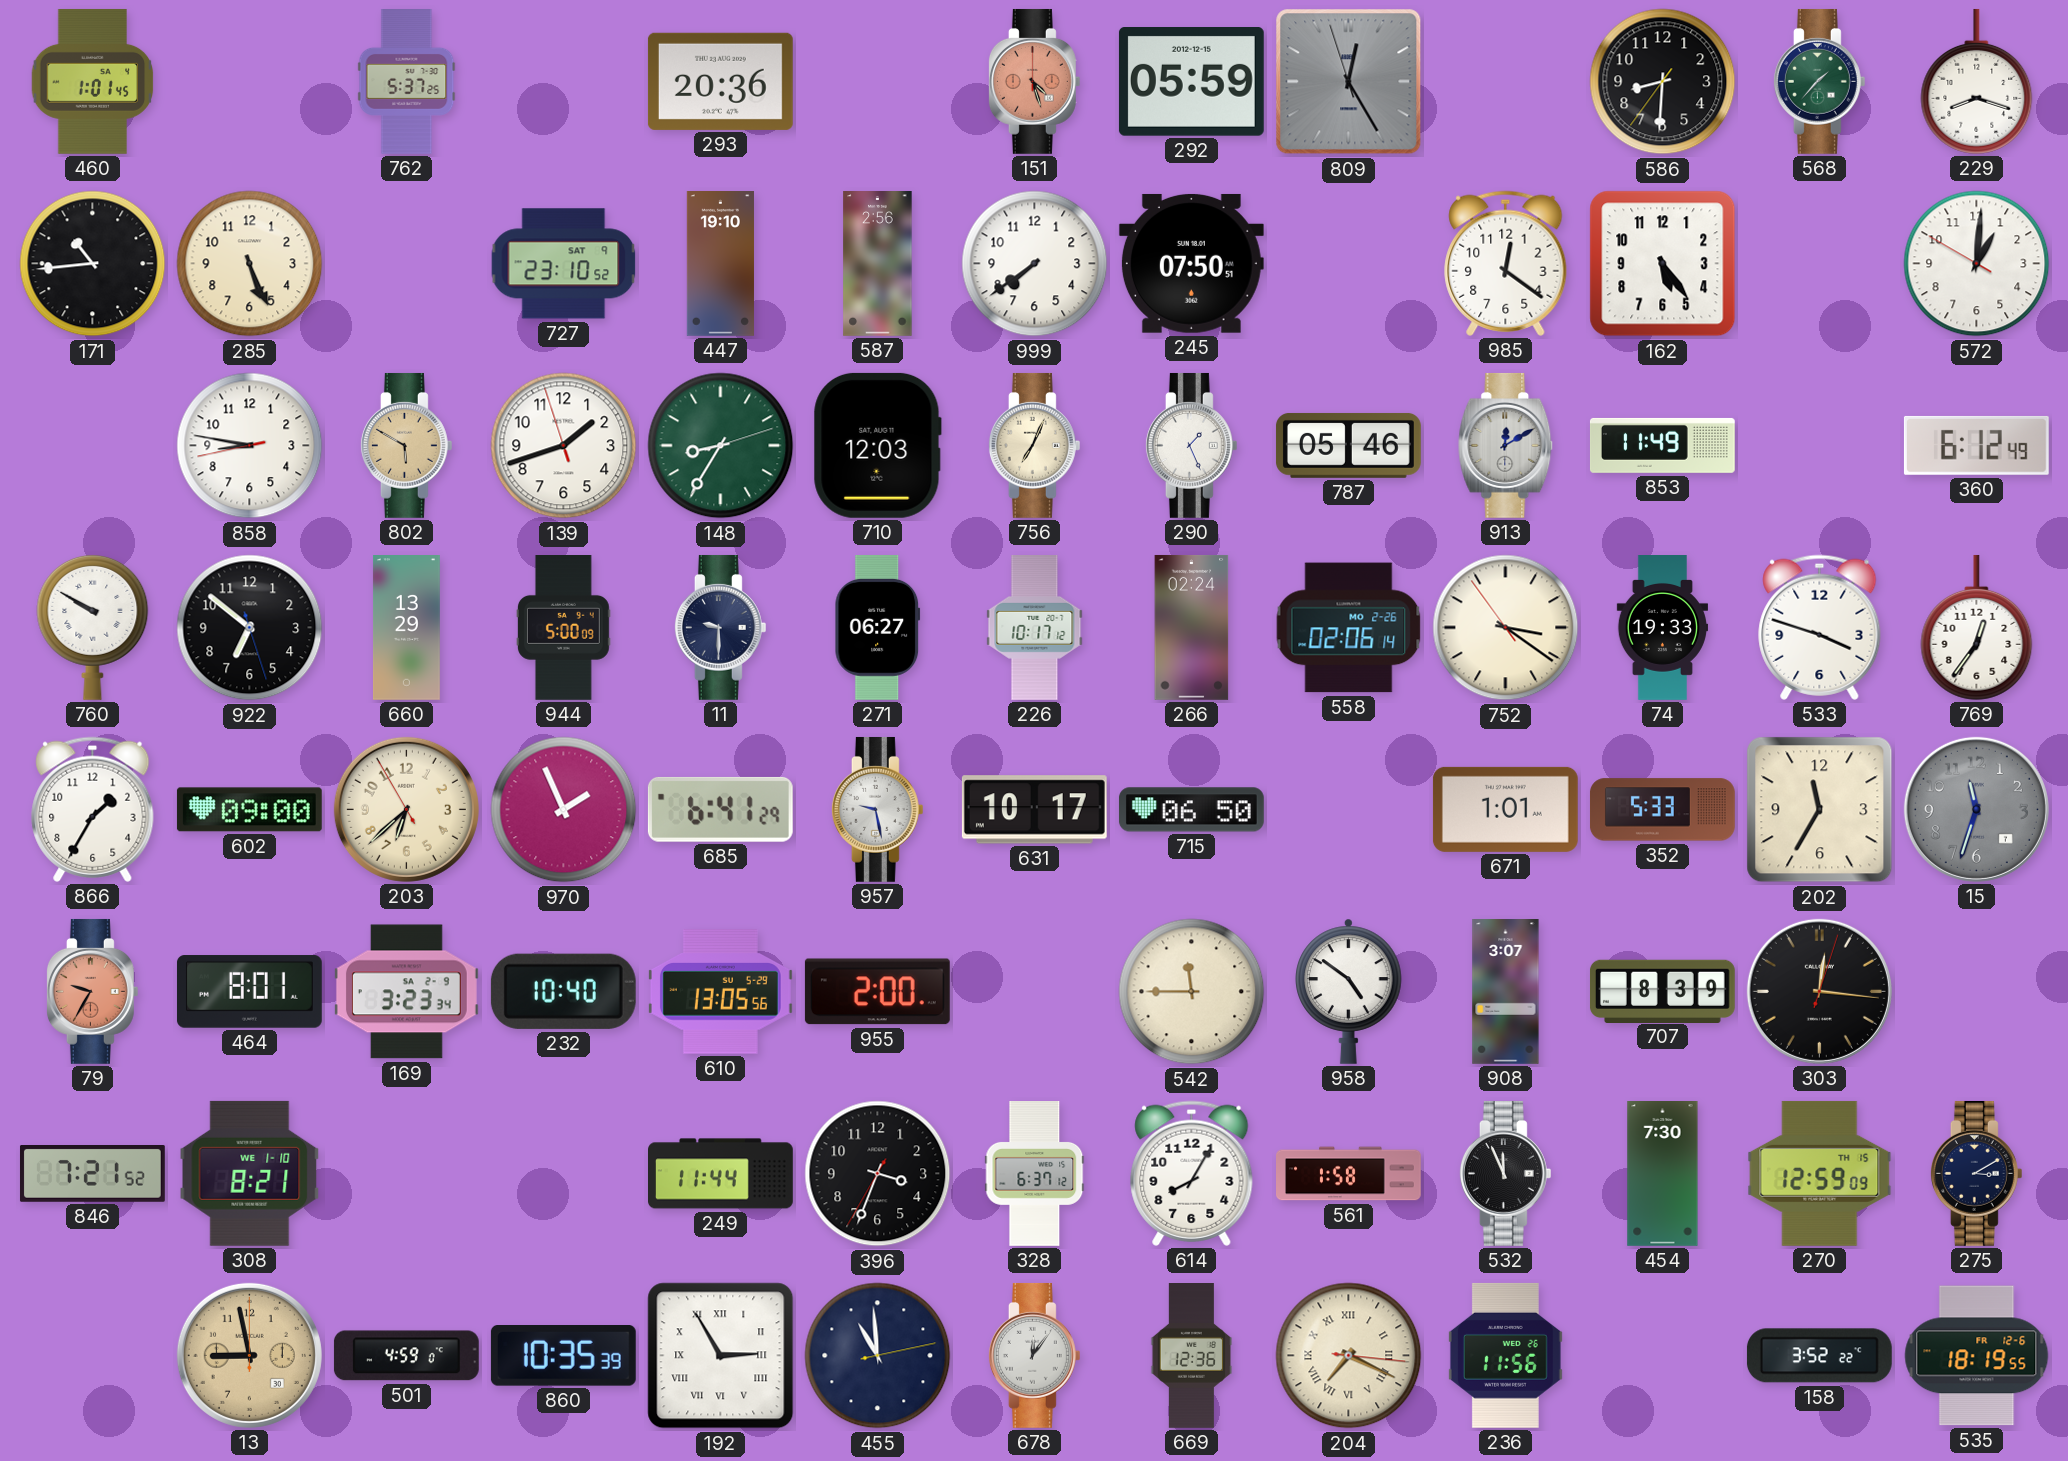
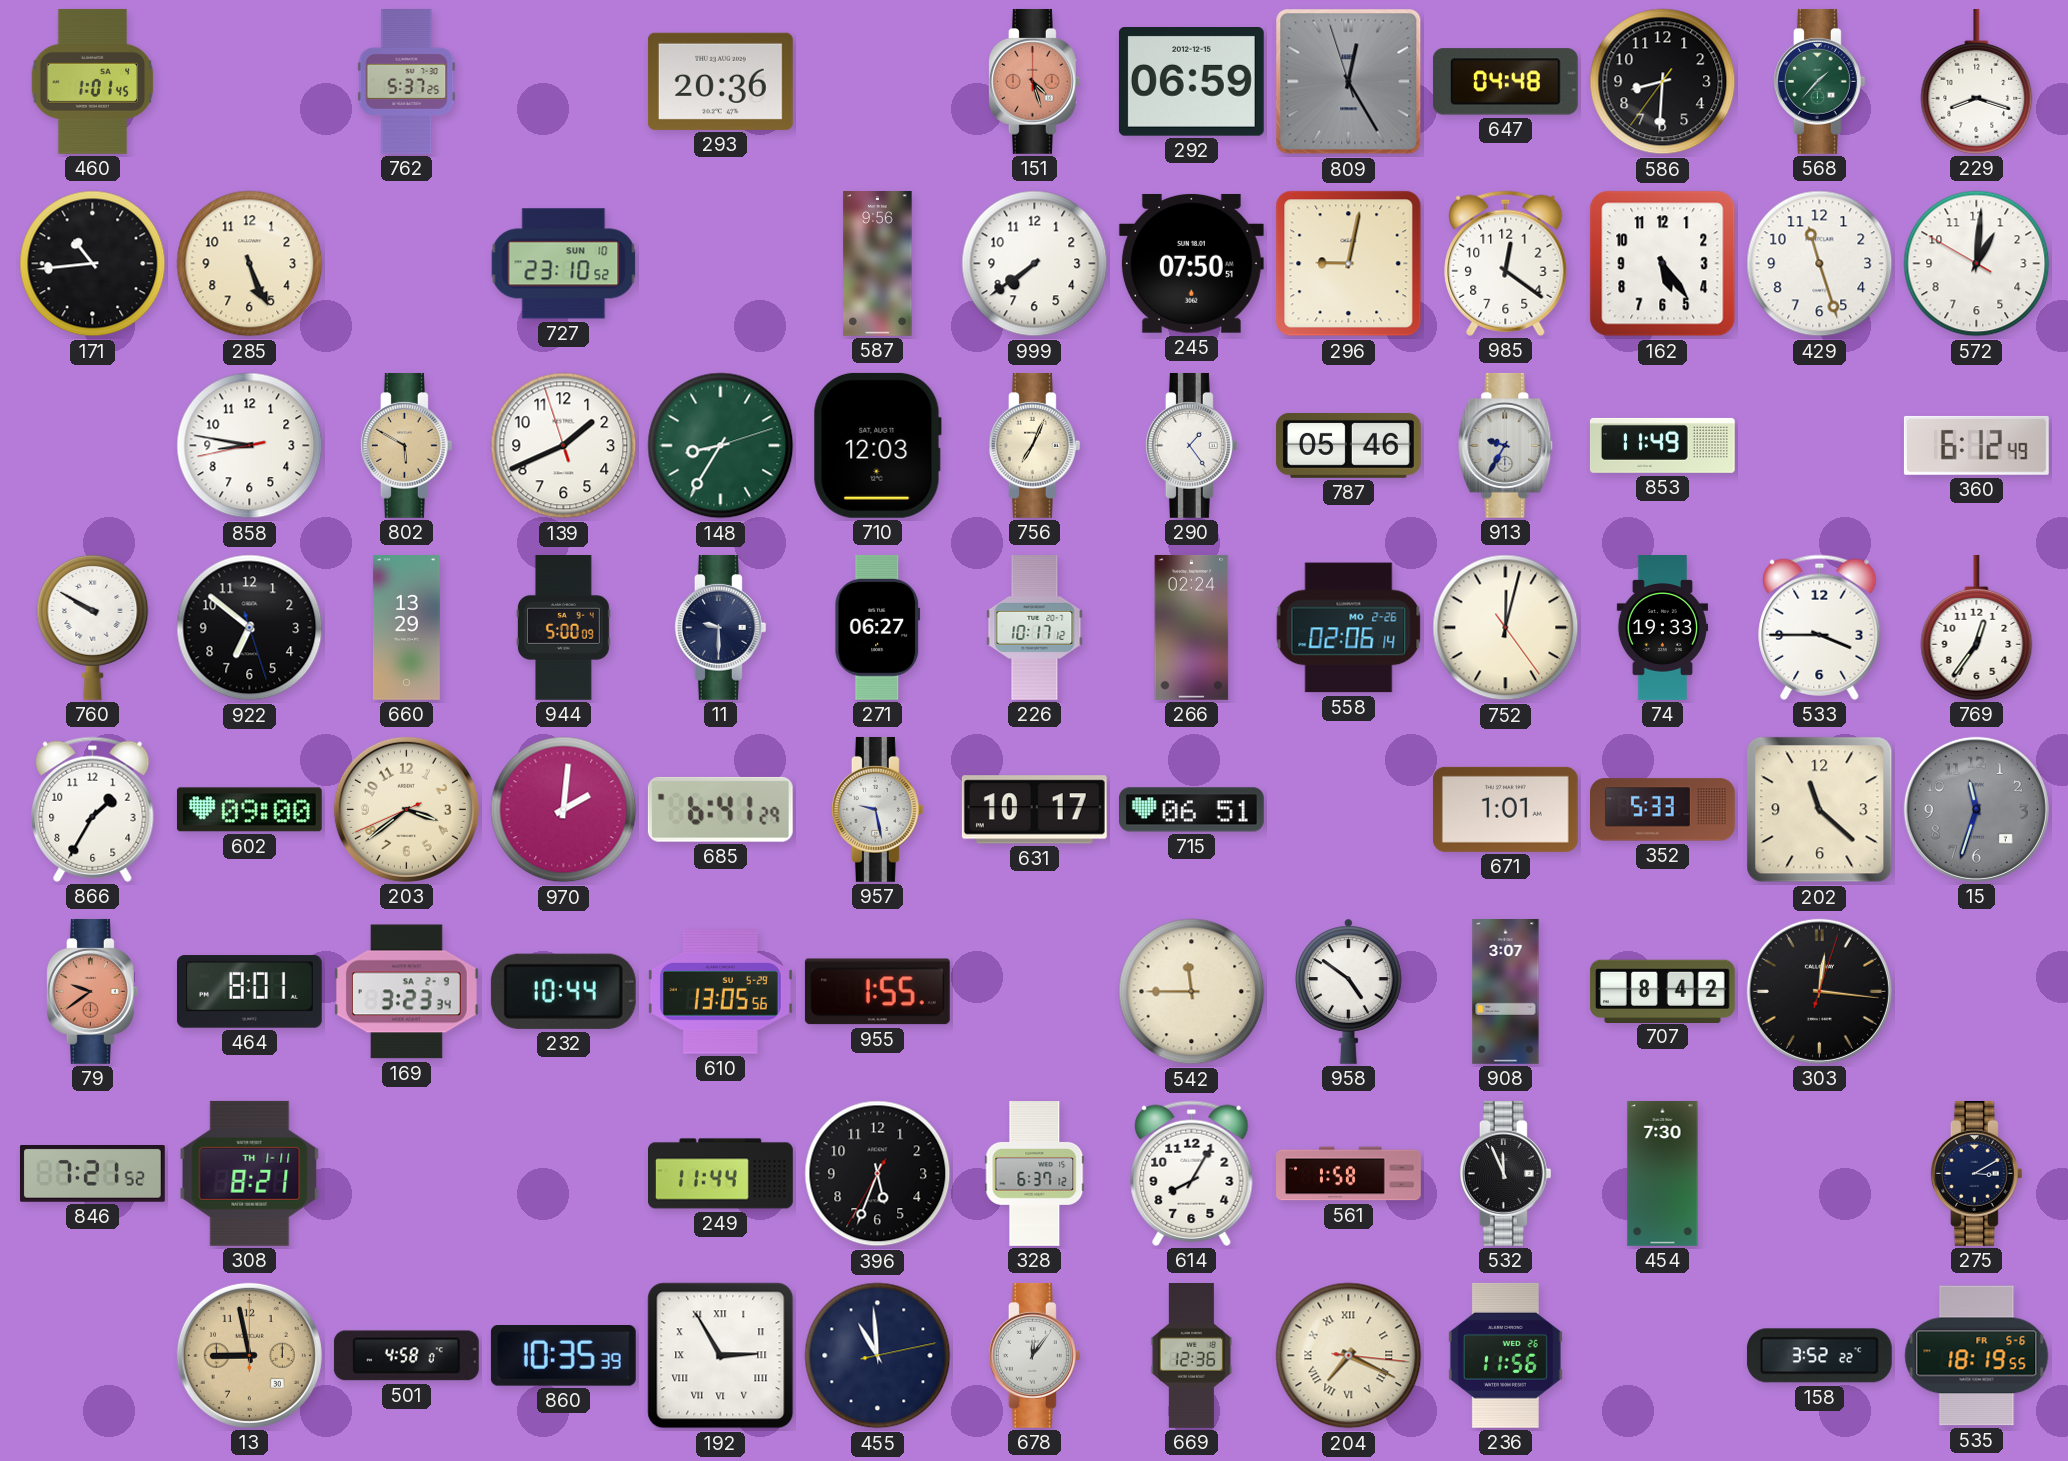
292: 05:59 -> 06:59
647: none -> 04:48
727 date: SAT 9 -> SUN 10
447: 19:10 -> none
587: 2:56 -> 9:56
296: none -> 9:02
429: none -> 11:27
139: 1:41 -> 1:40
290: 1:26 -> 1:24
913: 12:10 -> 9:35
752: 3:20 -> 12:02
533: 3:48 -> 3:45
203: 6:37 -> 3:38
970: 1:56 -> 2:01
715: 06:50 -> 06:51
202: 11:35 -> 11:22
79: 9:35 -> 9:39
232: 10:40 -> 10:44
955: 2:00 -> 1:55
707: 8:39 -> 8:42
308 date: WE 1-10 -> TH 1-11
396: 3:33 -> 5:33
270: 12:59 -> none
501: 4:59 -> 4:58
535 date: FR 12-6 -> FR 5-6
